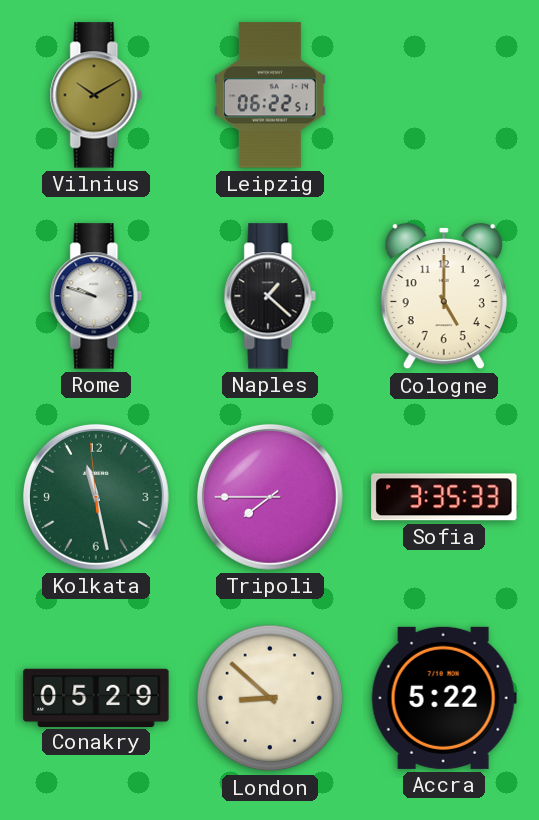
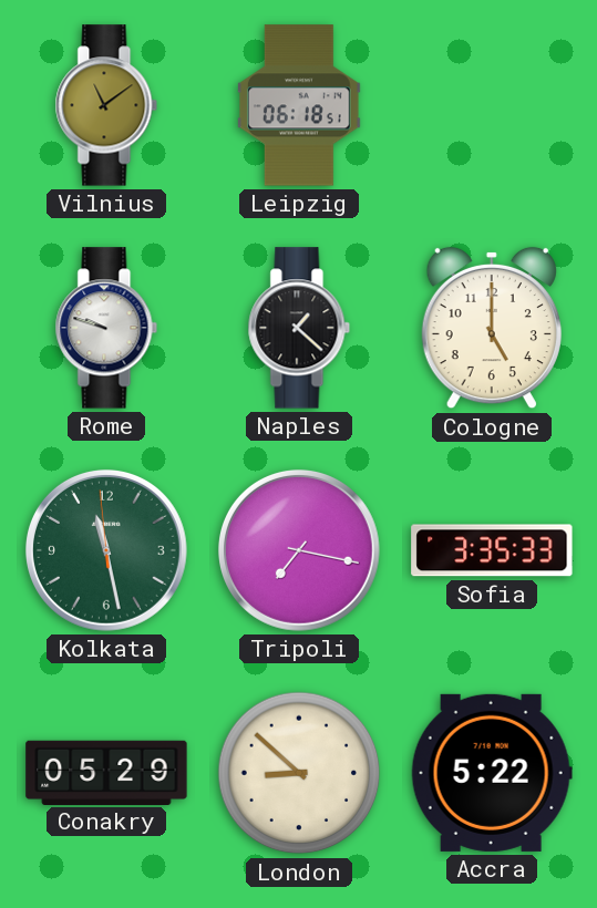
Vilnius: 10:10 -> 11:09
Leipzig: 06:22 -> 06:18
Tripoli: 7:45 -> 7:17
